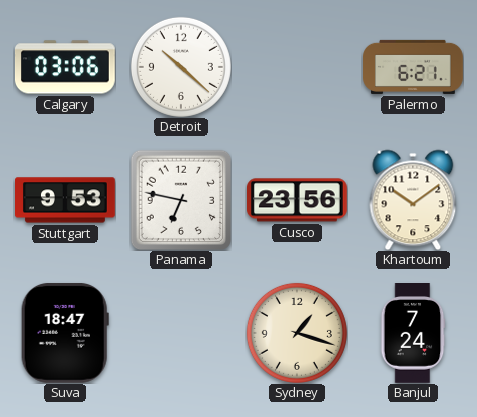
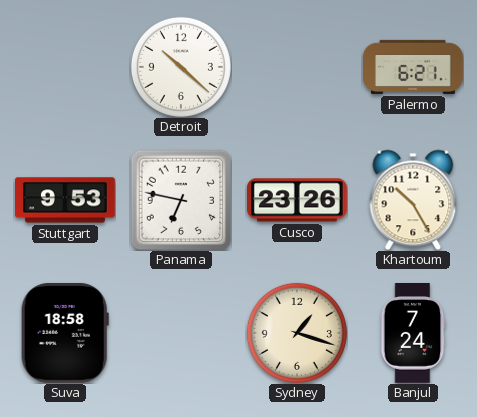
Calgary: 03:06 -> none
Cusco: 23:56 -> 23:26
Khartoum: 10:09 -> 10:25
Suva: 18:47 -> 18:58
